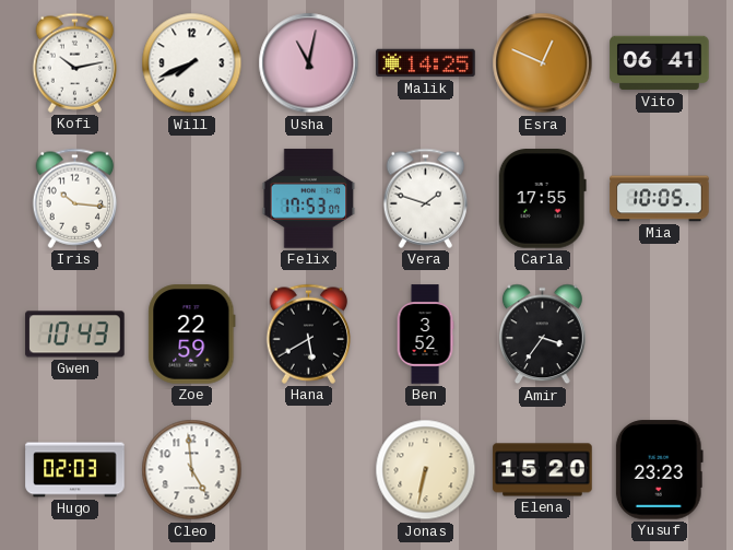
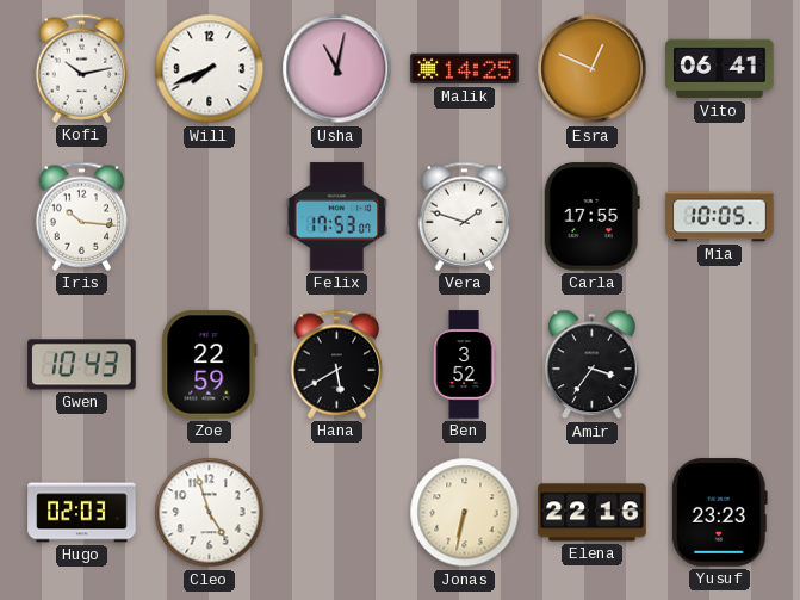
Cleo: 4:59 -> 4:57
Elena: 15:20 -> 22:16
